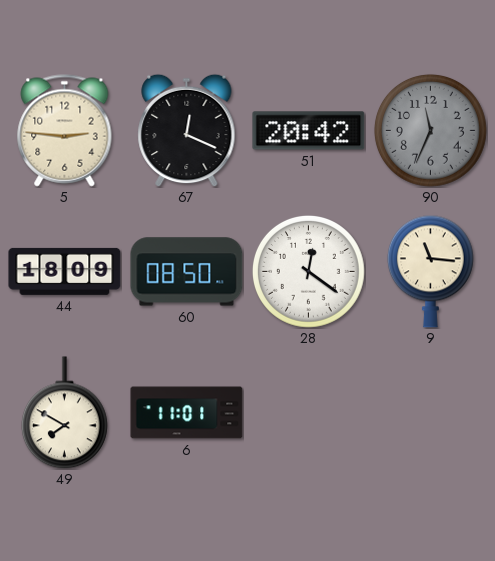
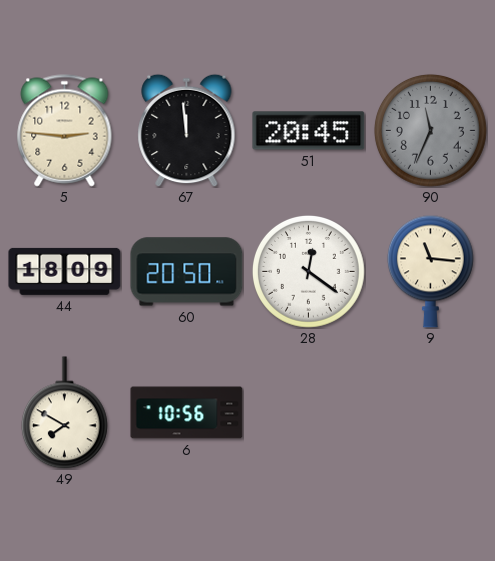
67: 12:19 -> 11:59
51: 20:42 -> 20:45
60: 08:50 -> 20:50
6: 11:01 -> 10:56
